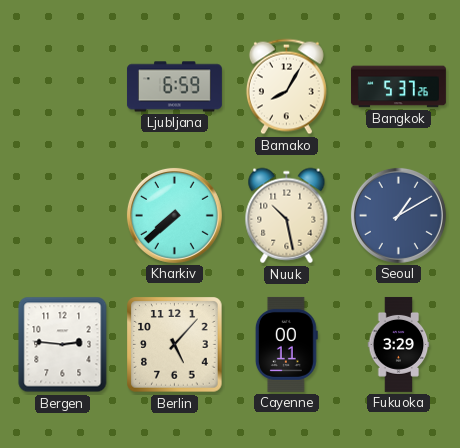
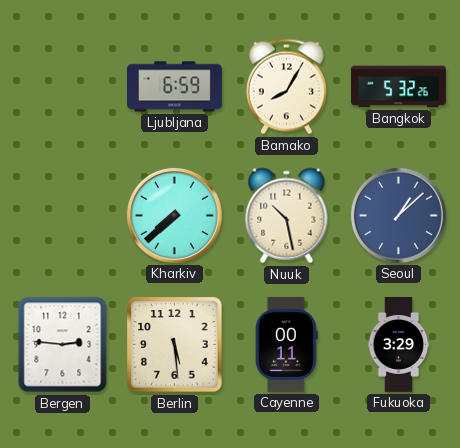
Bangkok: 5:37 -> 5:32
Seoul: 1:10 -> 1:08
Berlin: 5:07 -> 5:29
